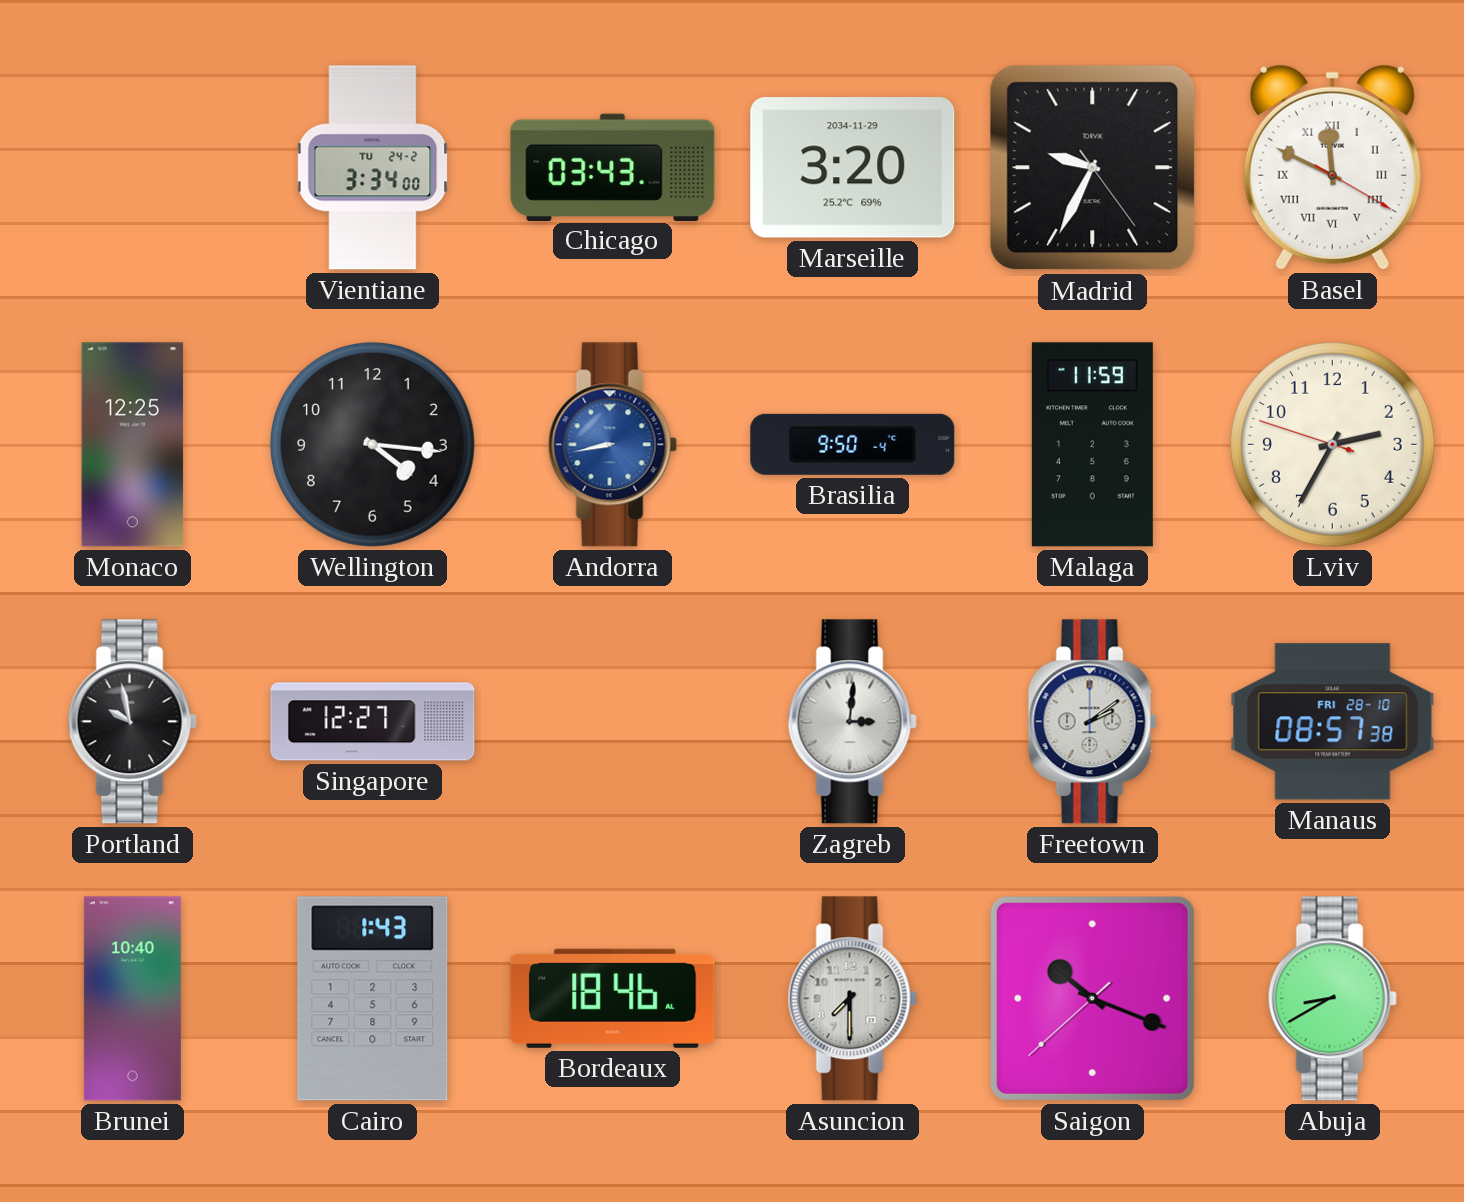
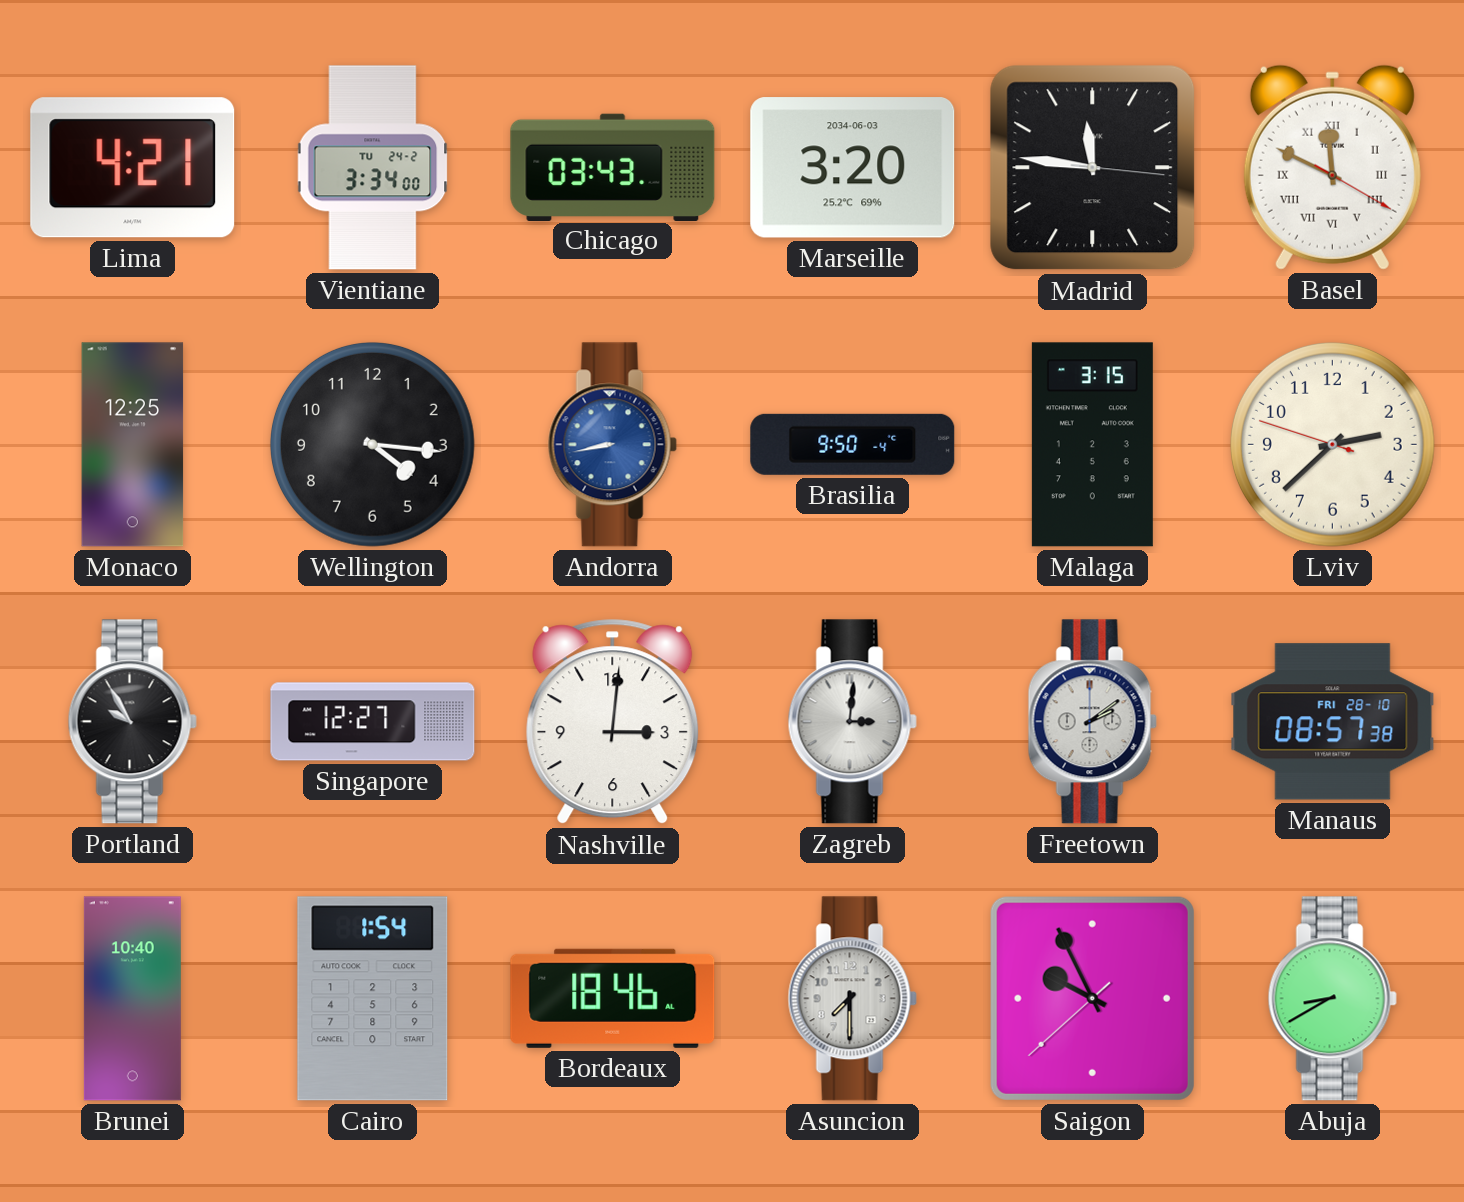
Lima: none -> 4:21
Marseille date: 2034-11-29 -> 2034-06-03
Madrid: 9:34 -> 11:46
Malaga: 11:59 -> 3:15
Lviv: 2:34 -> 2:37
Portland: 9:58 -> 9:55
Nashville: none -> 3:01
Cairo: 1:43 -> 1:54
Saigon: 10:18 -> 9:55
